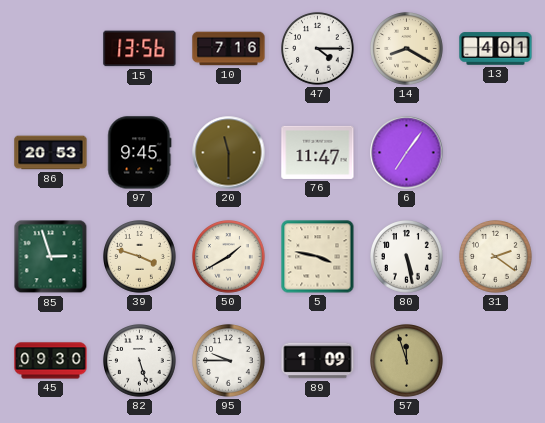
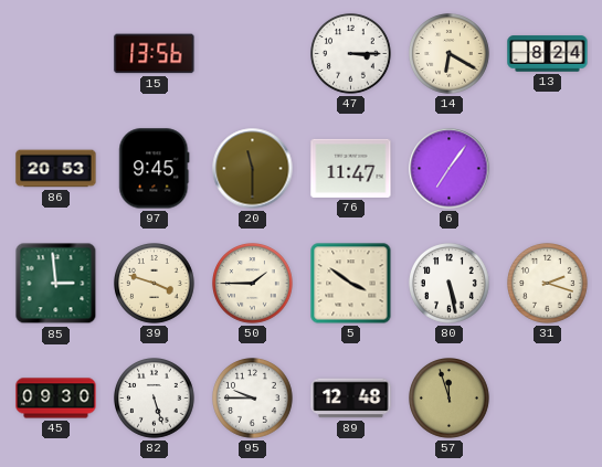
10: 7:16 -> none
47: 4:15 -> 3:15
14: 8:20 -> 6:20
13: 4:01 -> 8:24
85: 2:57 -> 2:59
50: 1:40 -> 1:45
5: 3:47 -> 3:51
31: 2:21 -> 2:18
89: 1:09 -> 12:48
